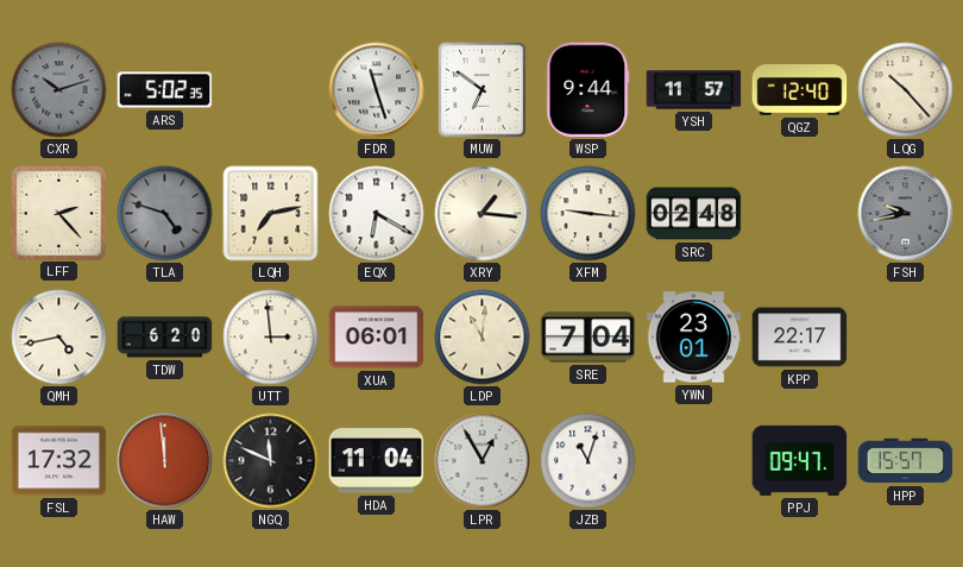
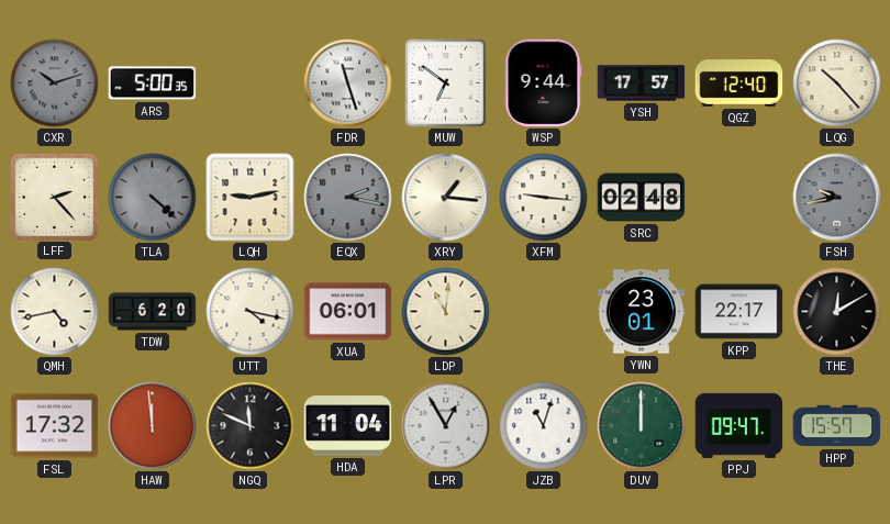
ARS: 5:02 -> 5:00
YSH: 11:57 -> 17:57
TLA: 4:48 -> 4:22
LQH: 7:13 -> 9:13
EQX: 6:20 -> 2:17
EQX dial: white -> grey
UTT: 2:59 -> 4:17
SRE: 7:04 -> none
THE: none -> 12:10
DUV: none -> 12:00
